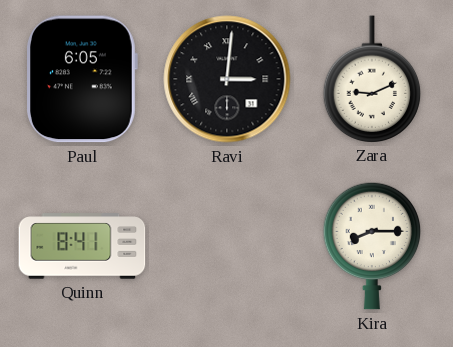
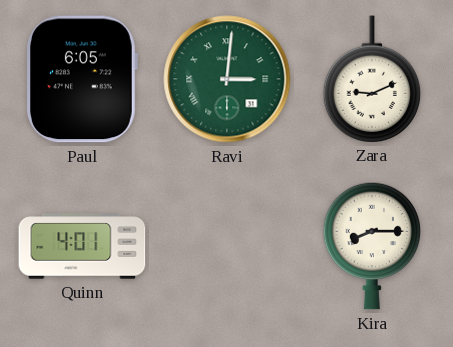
Ravi dial: black -> green
Quinn: 8:41 -> 4:01
